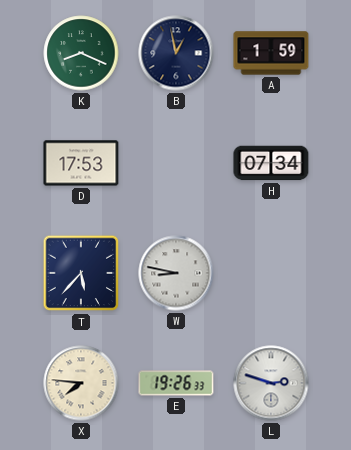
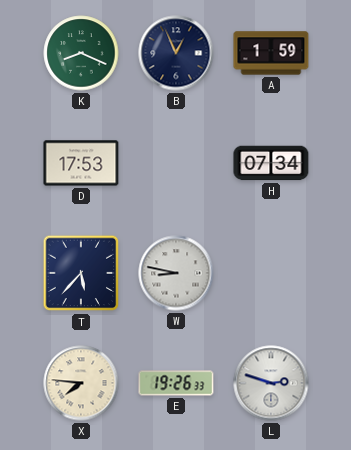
B: 12:58 -> 12:56
